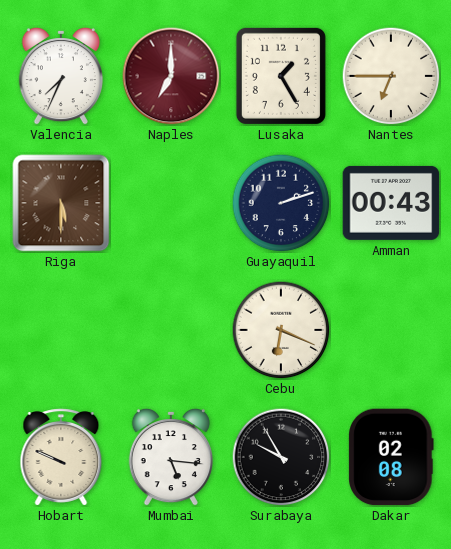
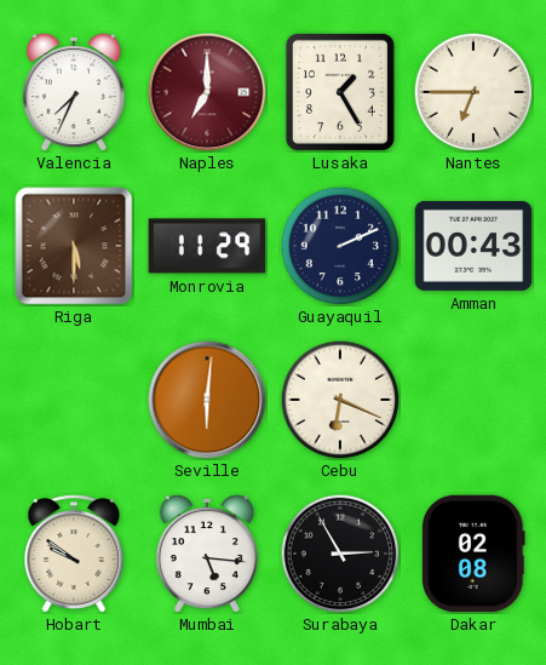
Monrovia: none -> 11:29
Guayaquil: 2:12 -> 2:11
Seville: none -> 6:01
Hobart: 9:49 -> 9:51
Surabaya: 9:55 -> 2:55
